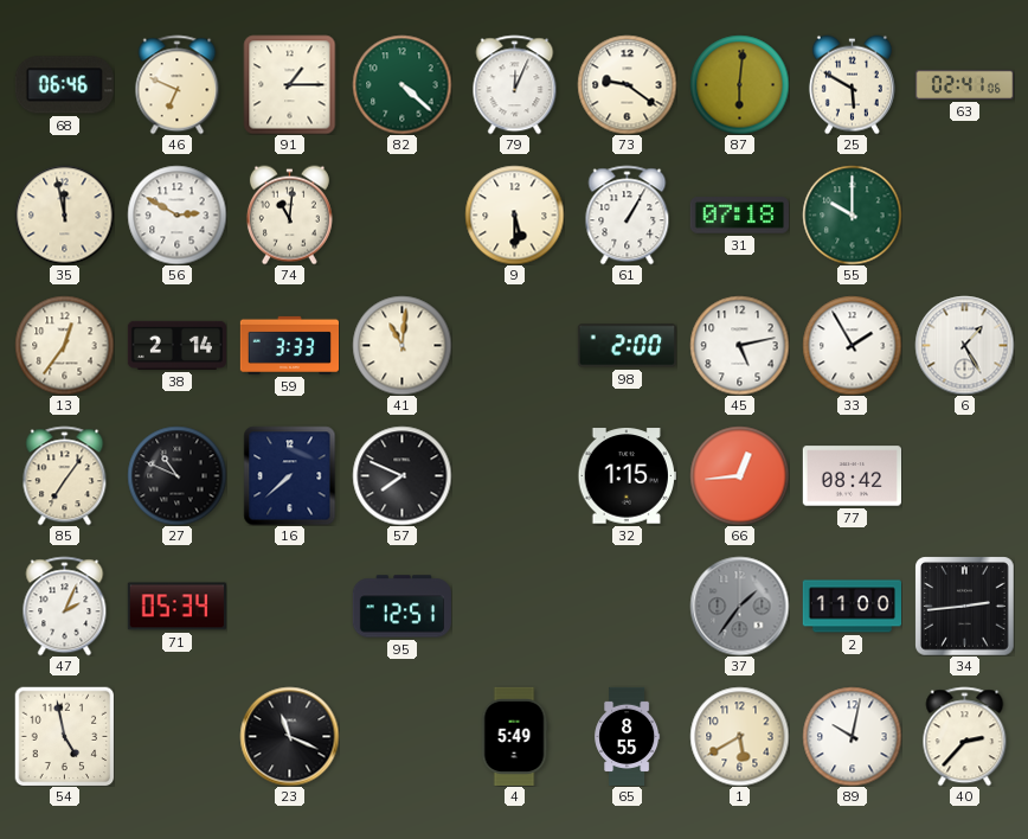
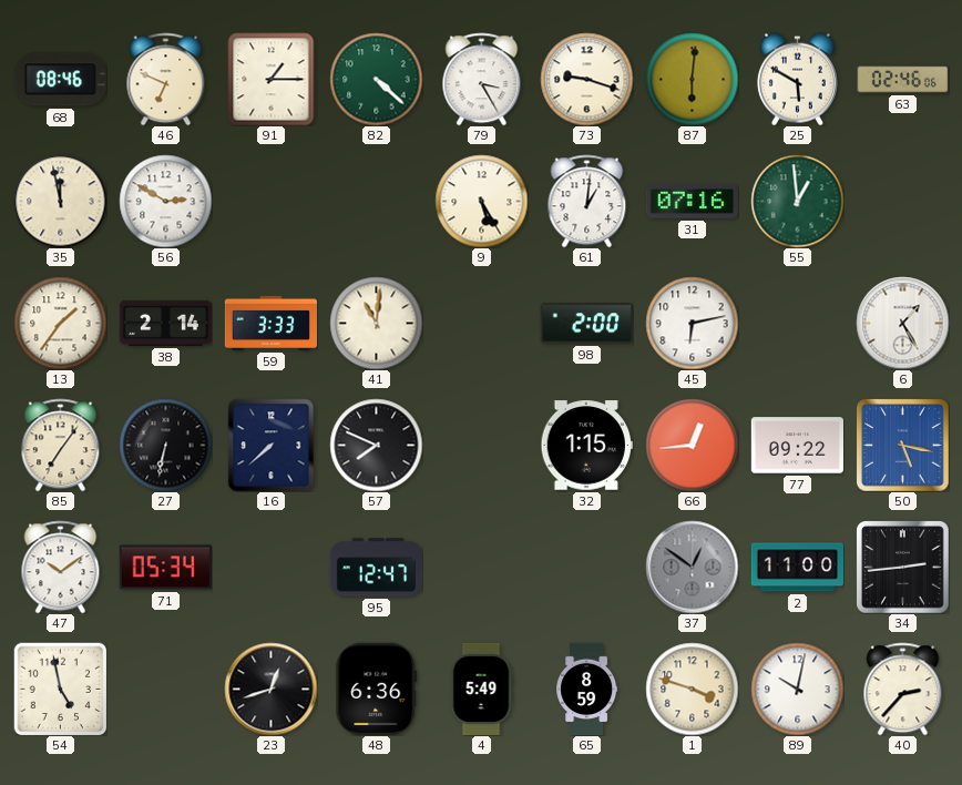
68: 06:46 -> 08:46
79: 12:04 -> 3:25
73: 9:21 -> 9:18
63: 02:41 -> 02:46
74: 11:01 -> none
9: 5:30 -> 5:25
61: 1:05 -> 1:01
31: 07:18 -> 07:16
55: 10:00 -> 12:59
13: 12:36 -> 1:36
45: 5:13 -> 6:13
33: 1:55 -> none
27: 10:49 -> 6:32
77: 08:42 -> 09:22
50: none -> 5:17
47: 2:04 -> 10:09
95: 12:51 -> 12:47
37: 1:36 -> 12:51
23: 11:19 -> 12:42
48: none -> 6:36
65: 8:55 -> 8:59
1: 5:40 -> 3:48
